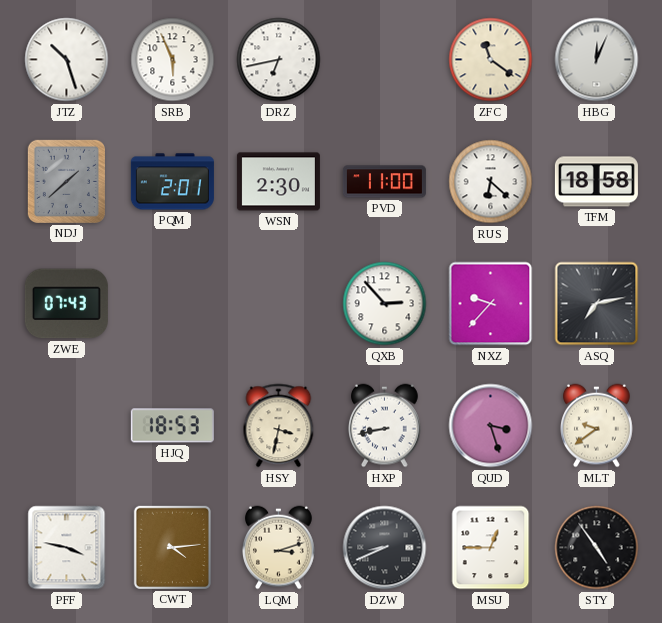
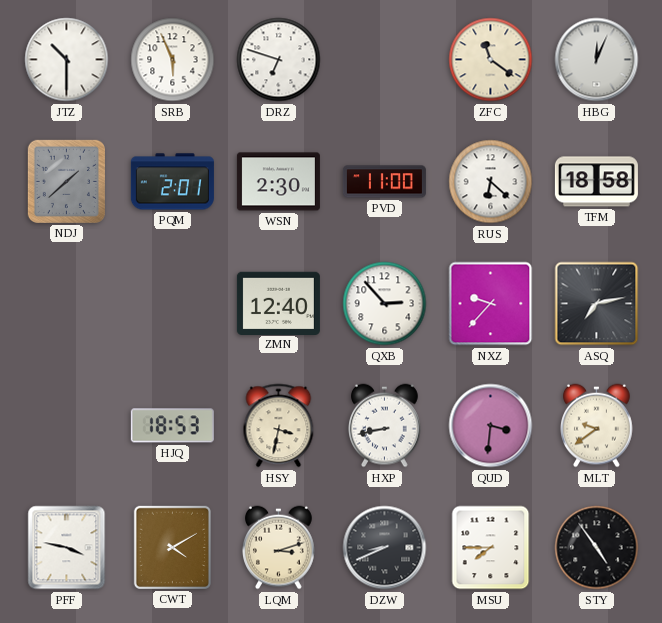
JTZ: 10:27 -> 10:30
DRZ: 6:43 -> 6:48
ZWE: 07:43 -> none
ZMN: none -> 12:40
QUD: 3:27 -> 3:31
CWT: 4:14 -> 4:10
MSU: 12:45 -> 7:45
